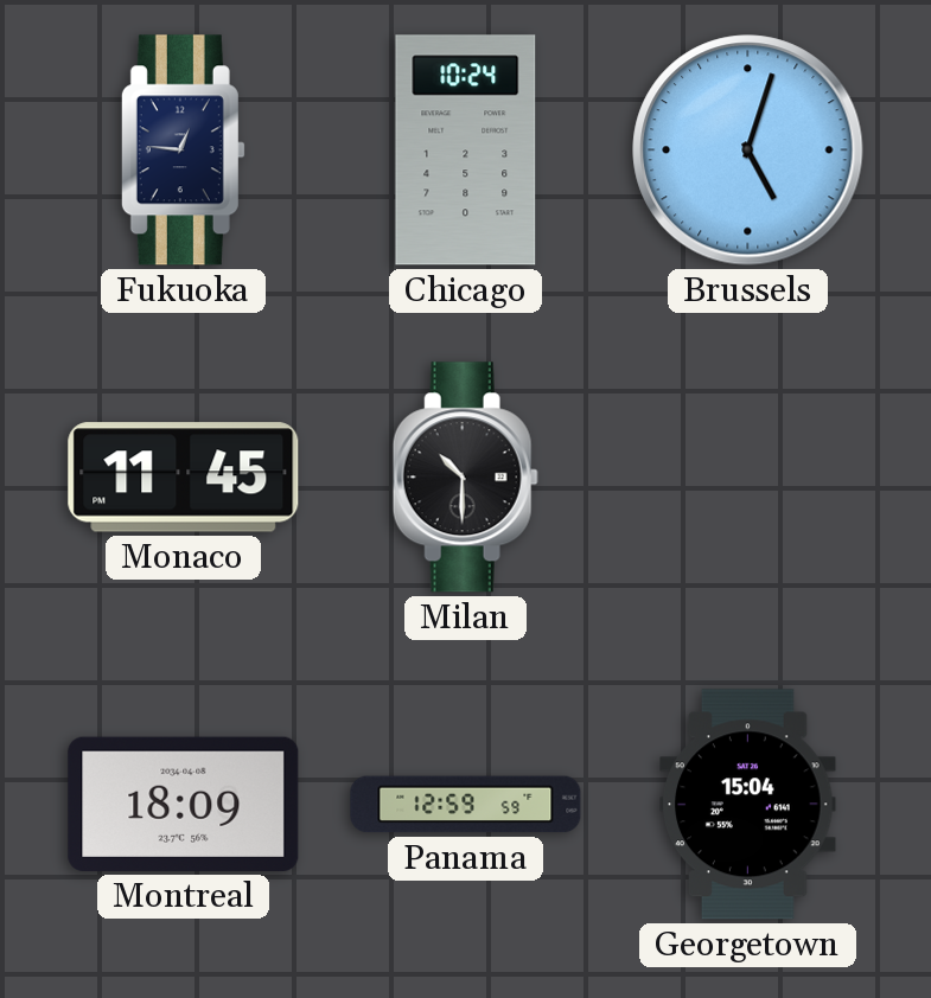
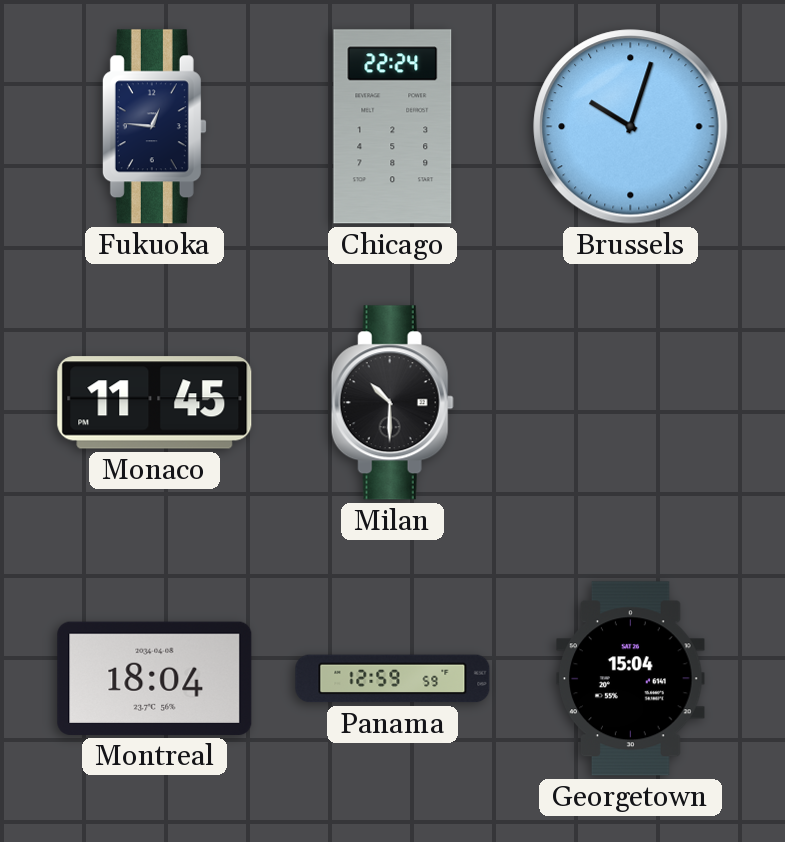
Chicago: 10:24 -> 22:24
Brussels: 5:03 -> 10:03
Montreal: 18:09 -> 18:04
